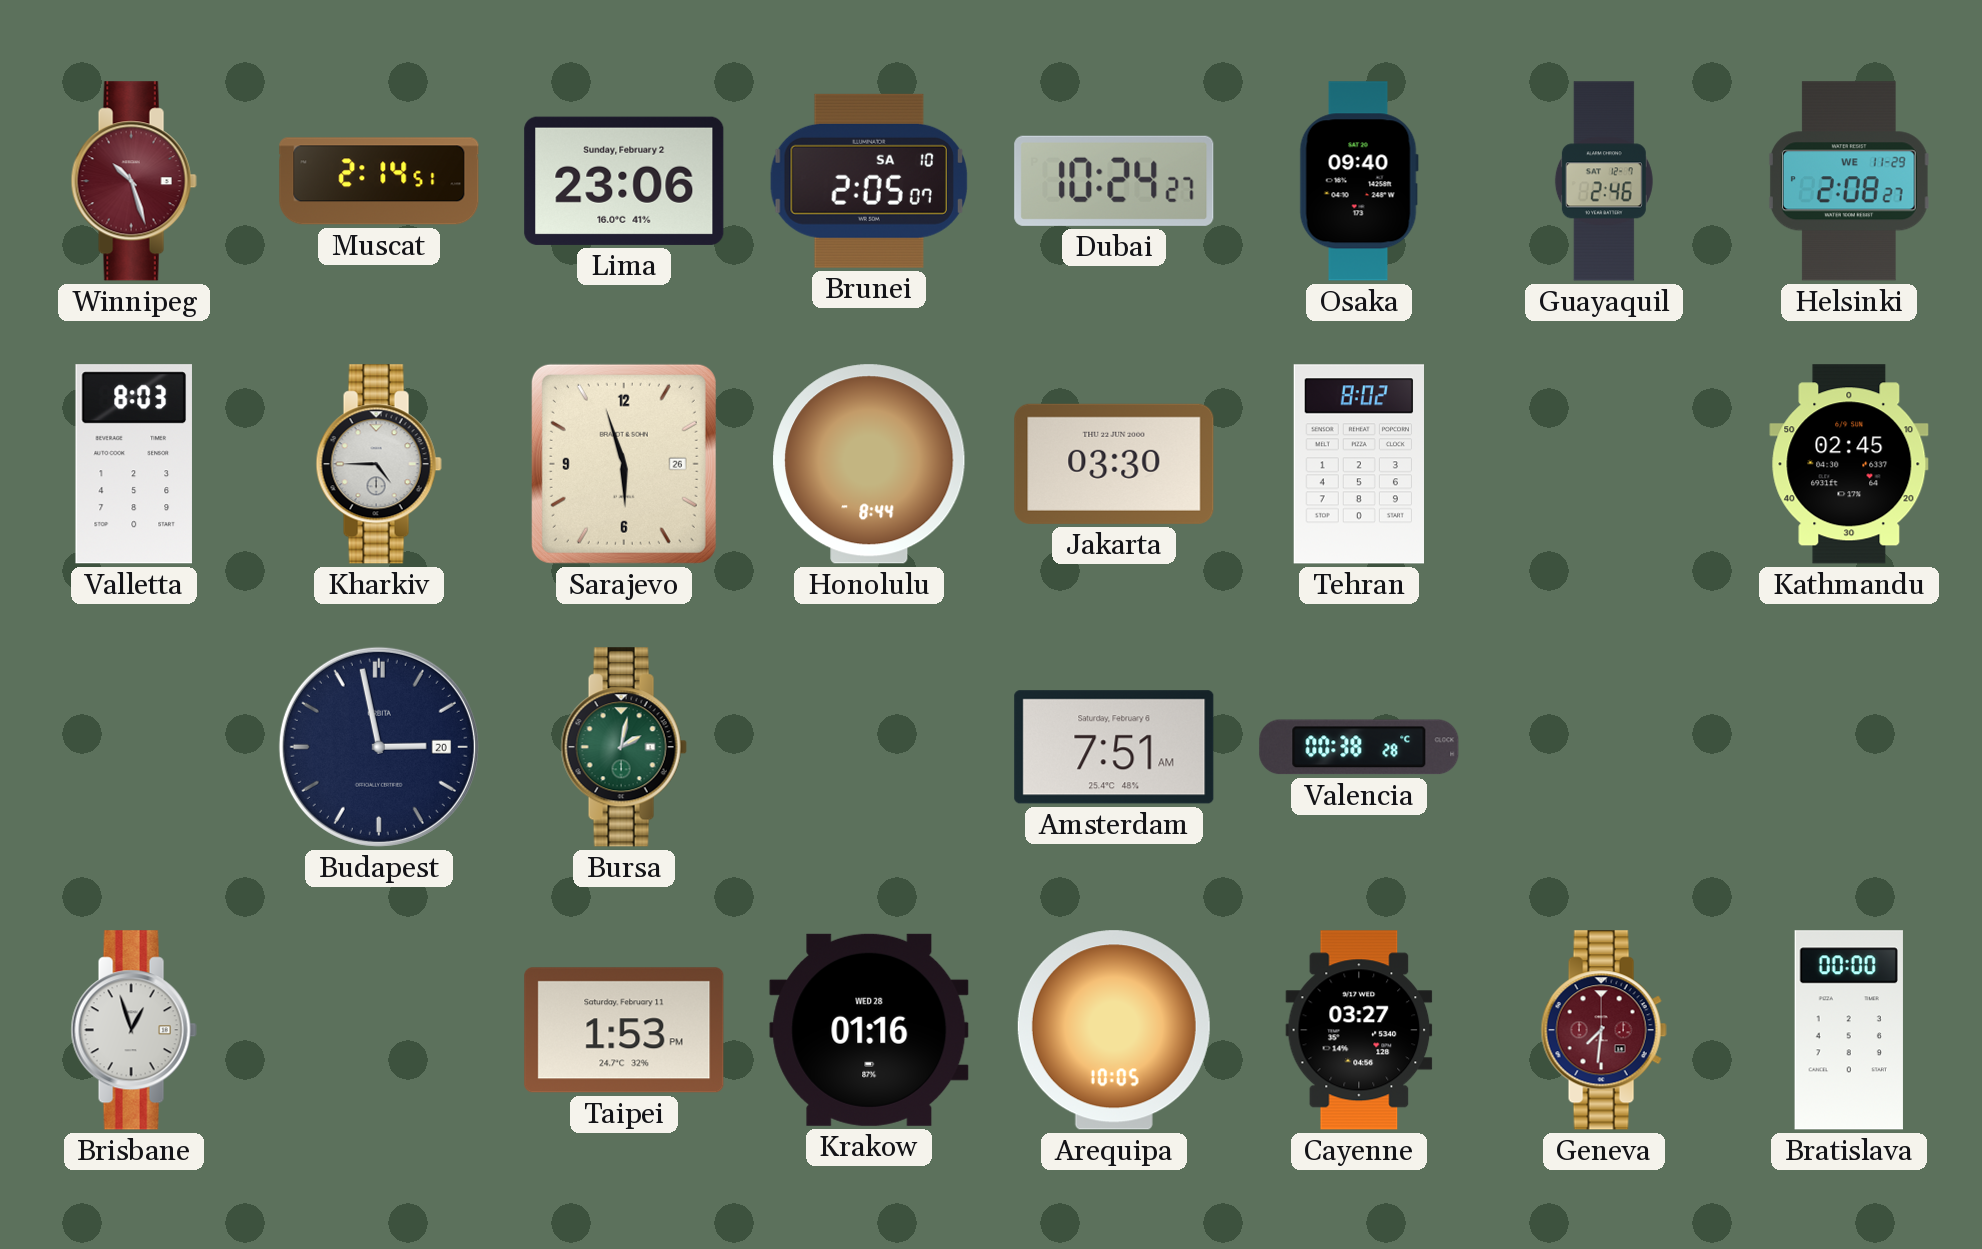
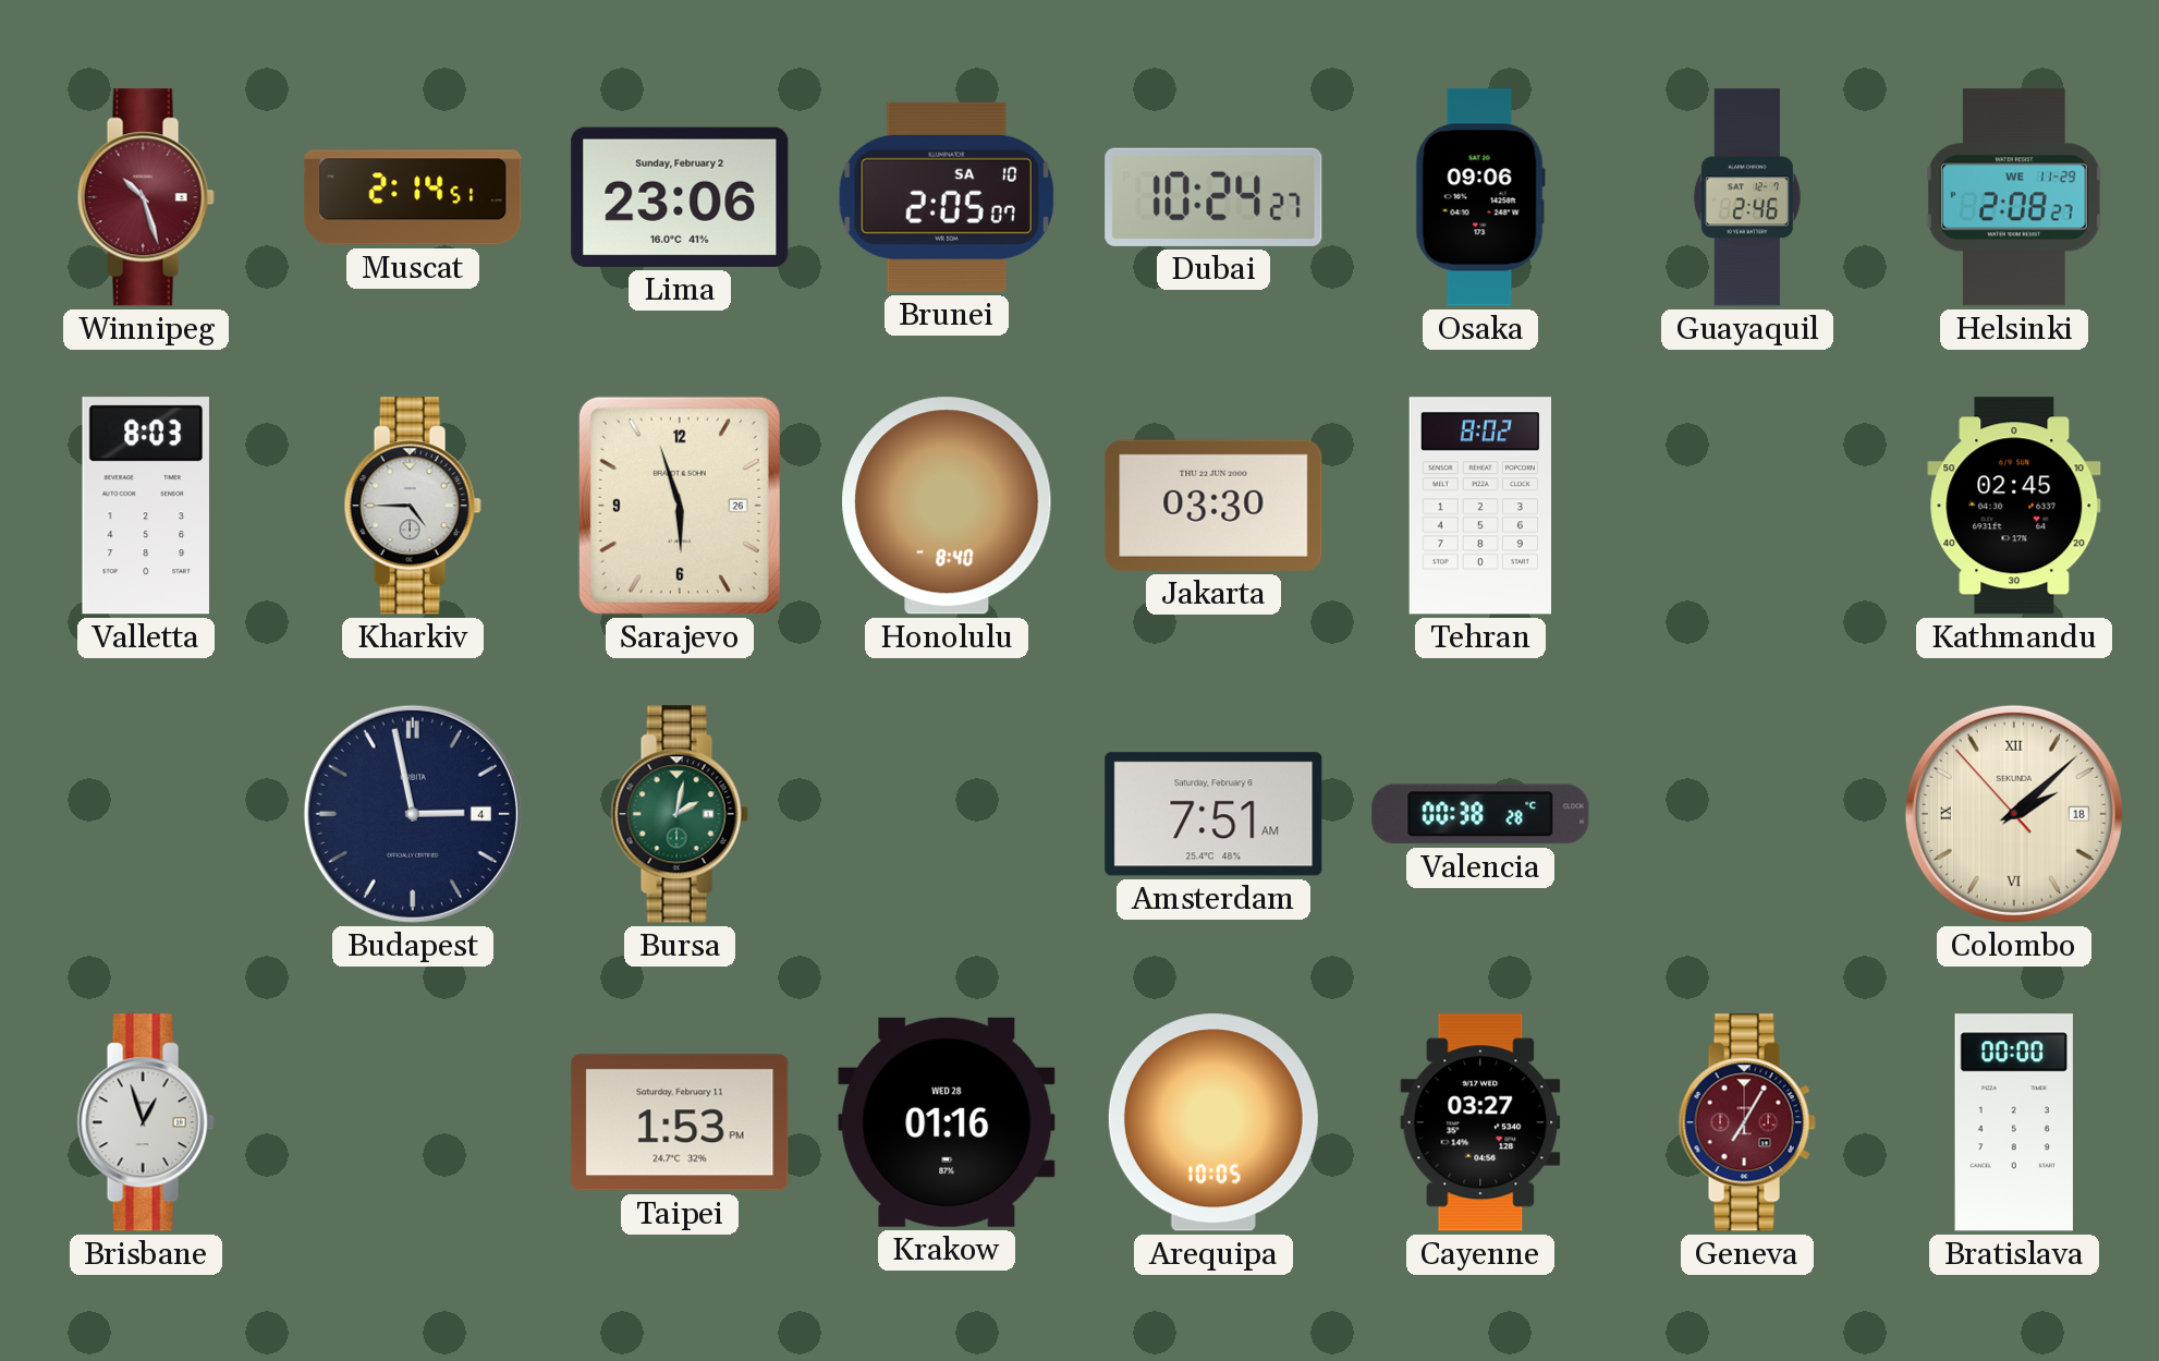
Osaka: 09:40 -> 09:06
Honolulu: 8:44 -> 8:40
Budapest date: 20 -> 4
Colombo: none -> 2:07
Geneva: 7:31 -> 7:05
